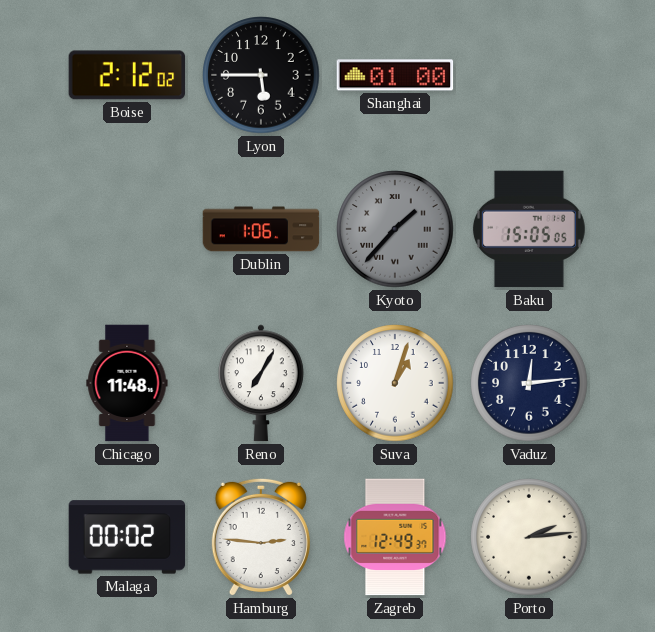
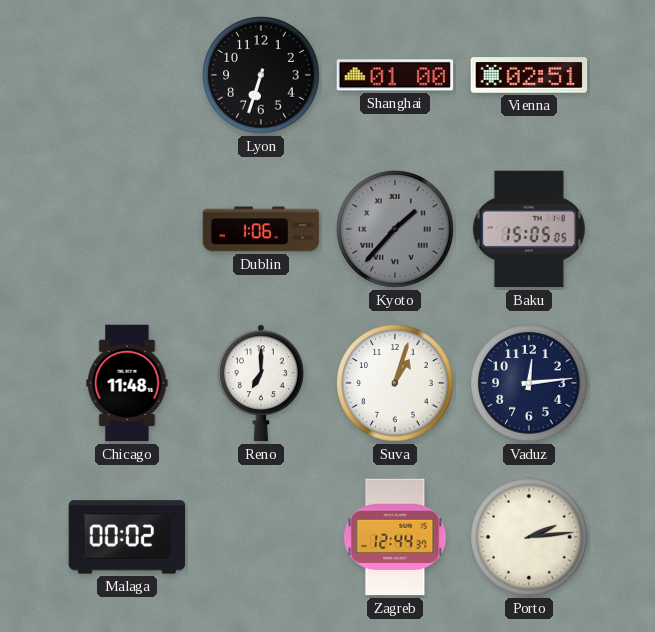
Boise: 2:12 -> none
Lyon: 5:45 -> 6:33
Vienna: none -> 02:51
Reno: 7:05 -> 7:00
Hamburg: 2:46 -> none
Zagreb: 12:49 -> 12:44
